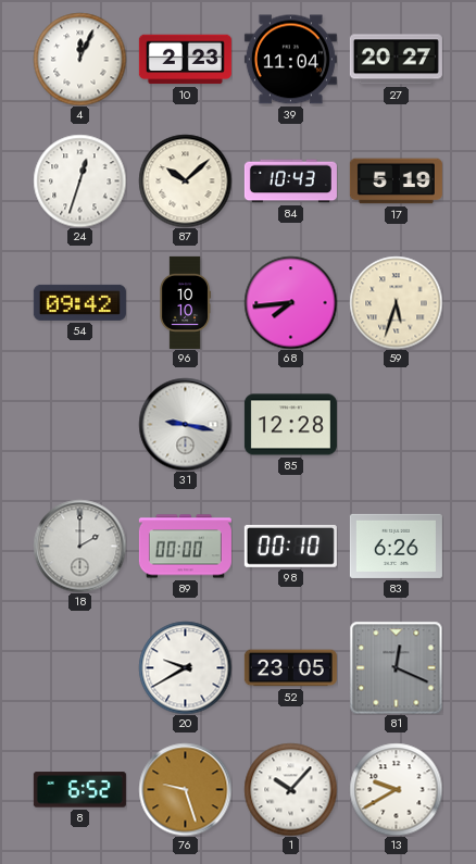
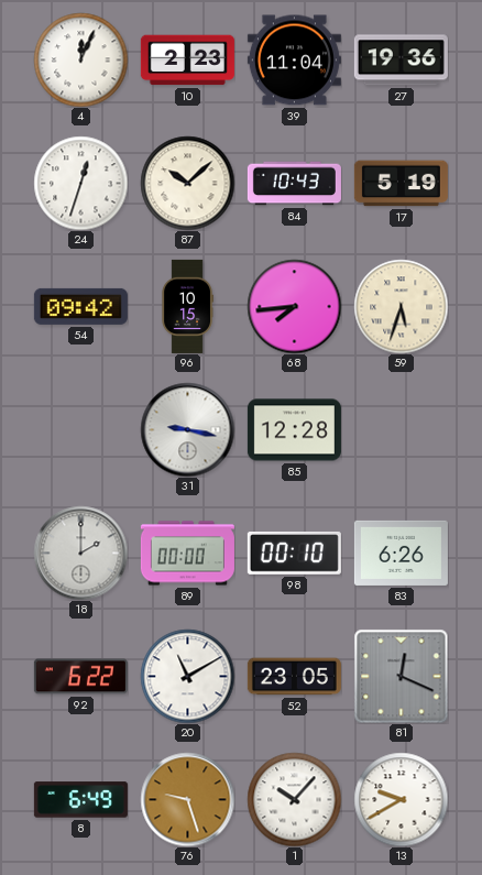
27: 20:27 -> 19:36
96: 10:10 -> 10:15
92: none -> 6:22
20: 9:40 -> 11:10
8: 6:52 -> 6:49
